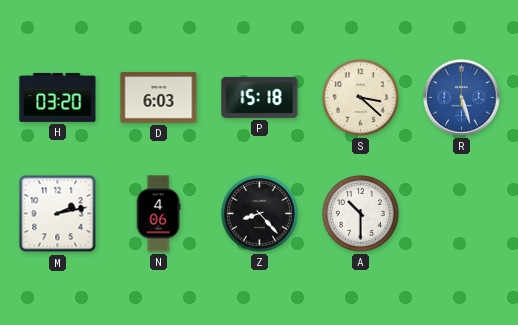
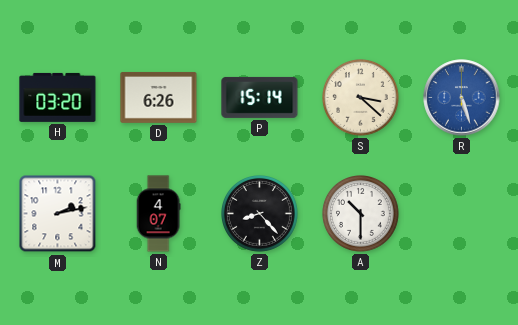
D: 6:03 -> 6:26
P: 15:18 -> 15:14
N: 4:06 -> 4:07
